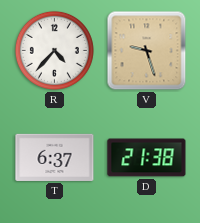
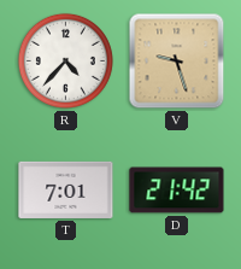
T: 6:37 -> 7:01
D: 21:38 -> 21:42
